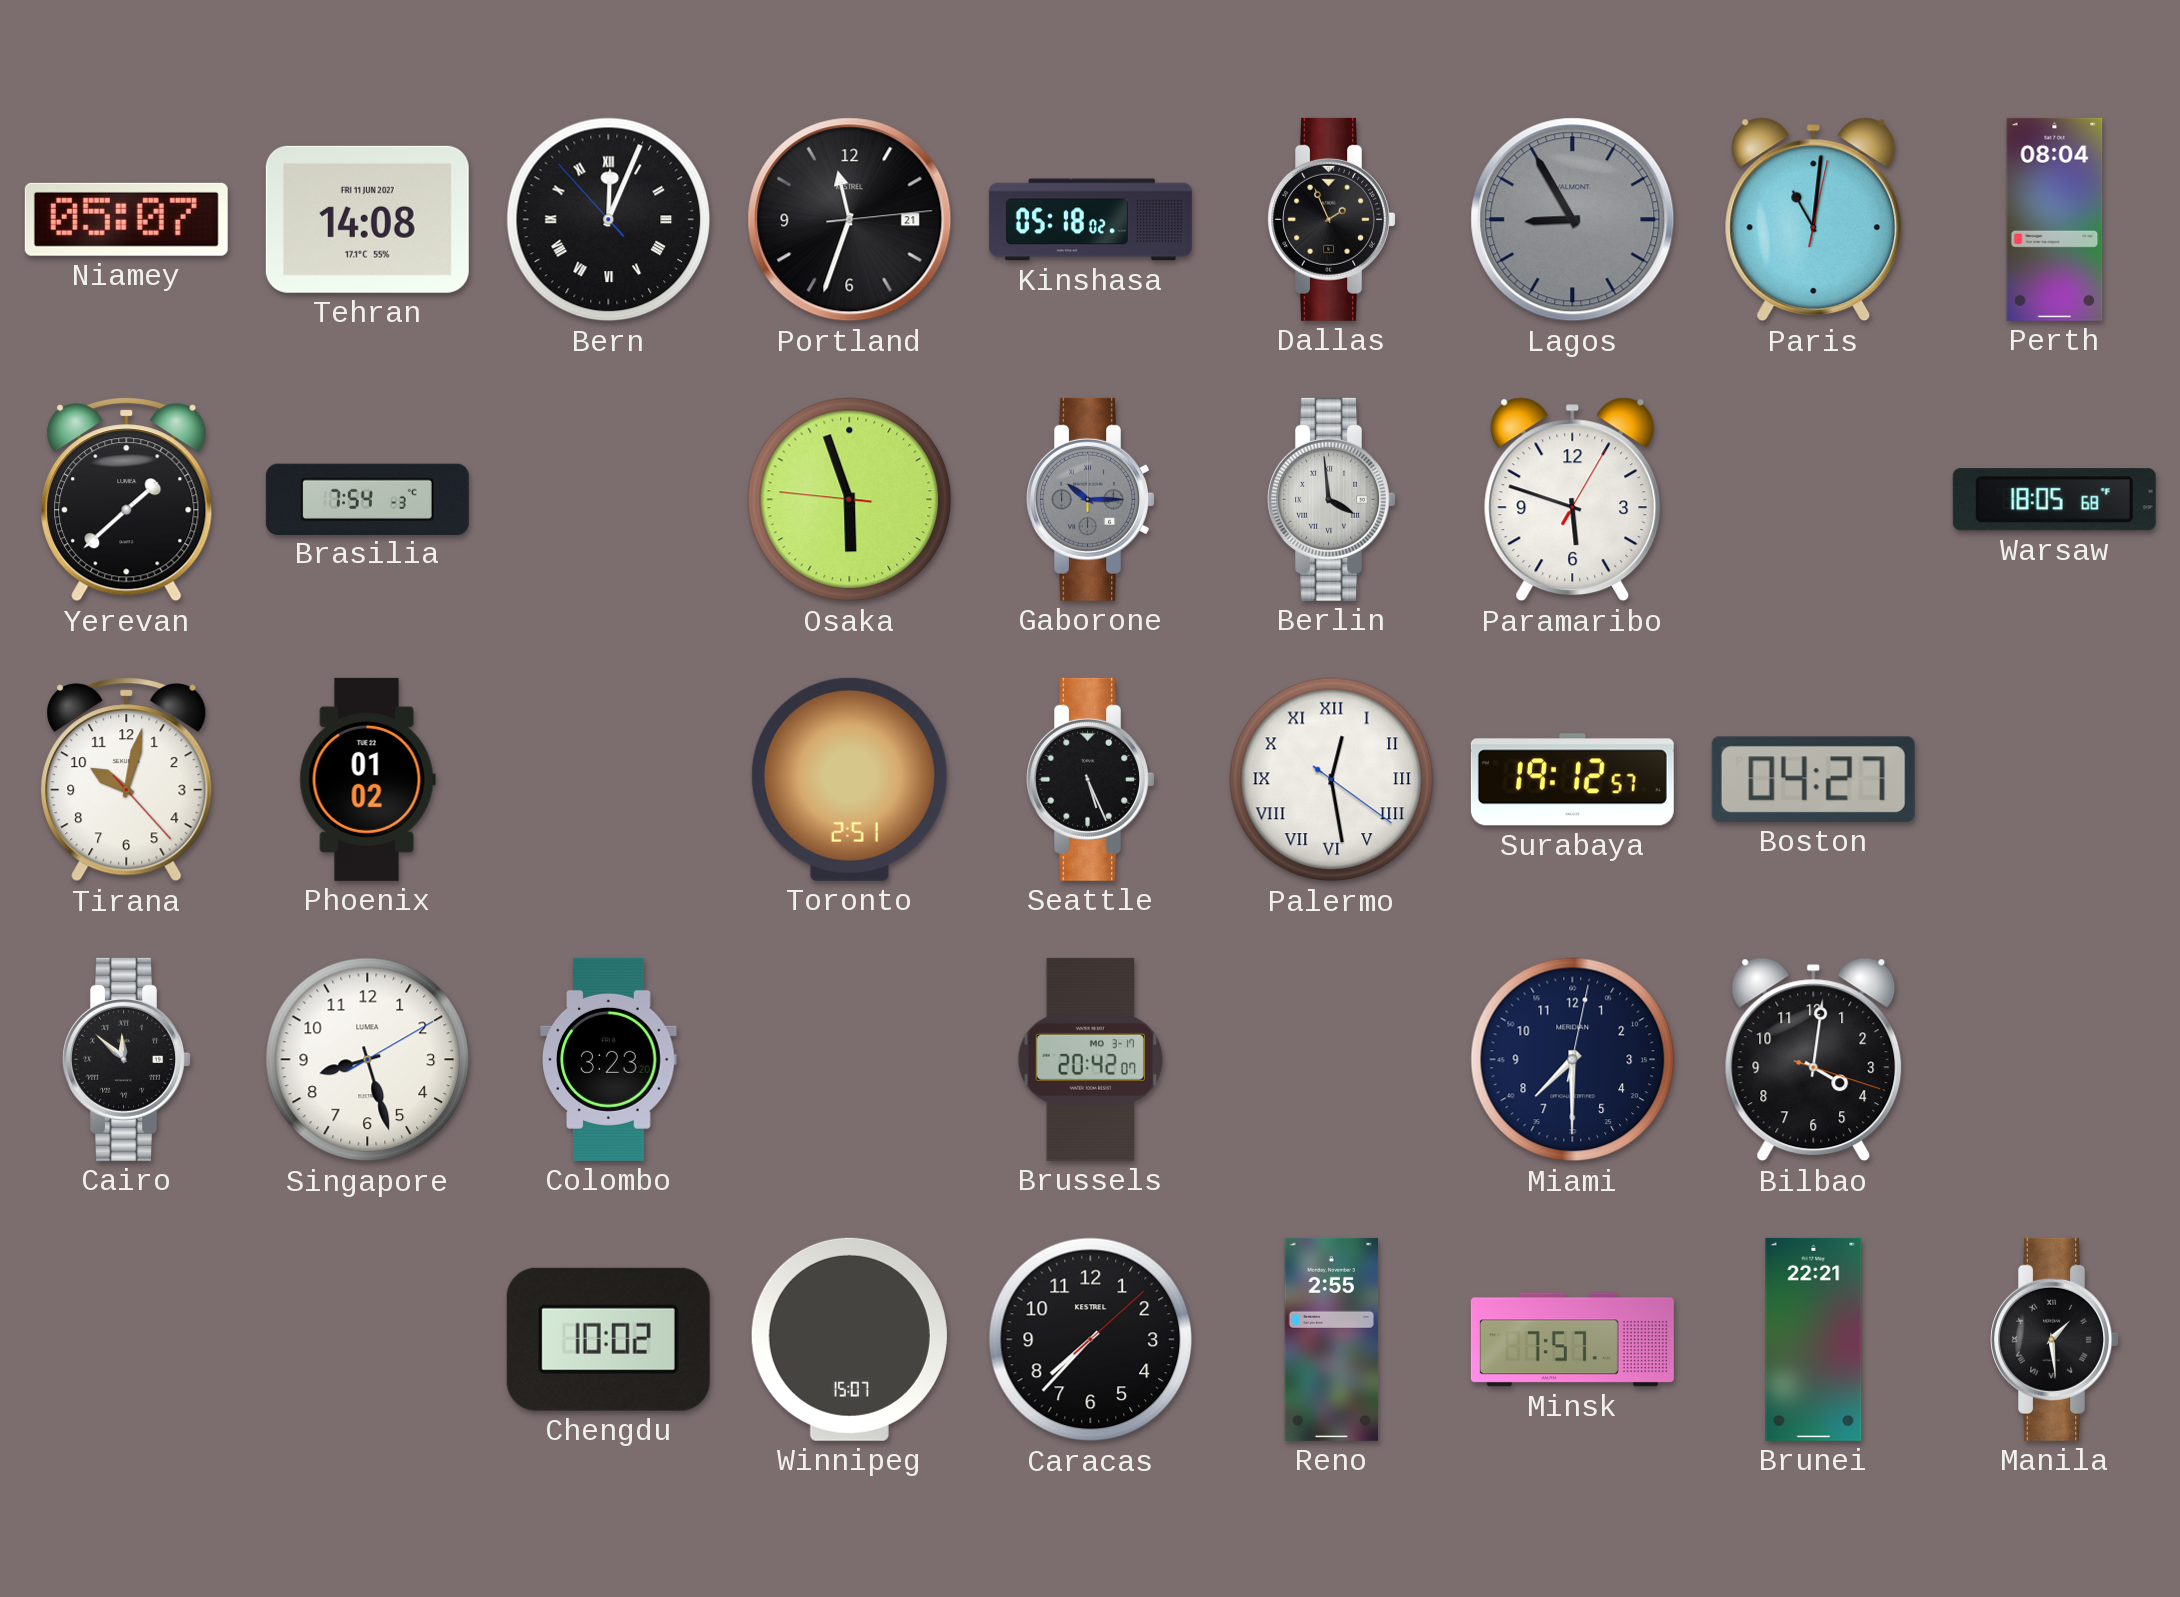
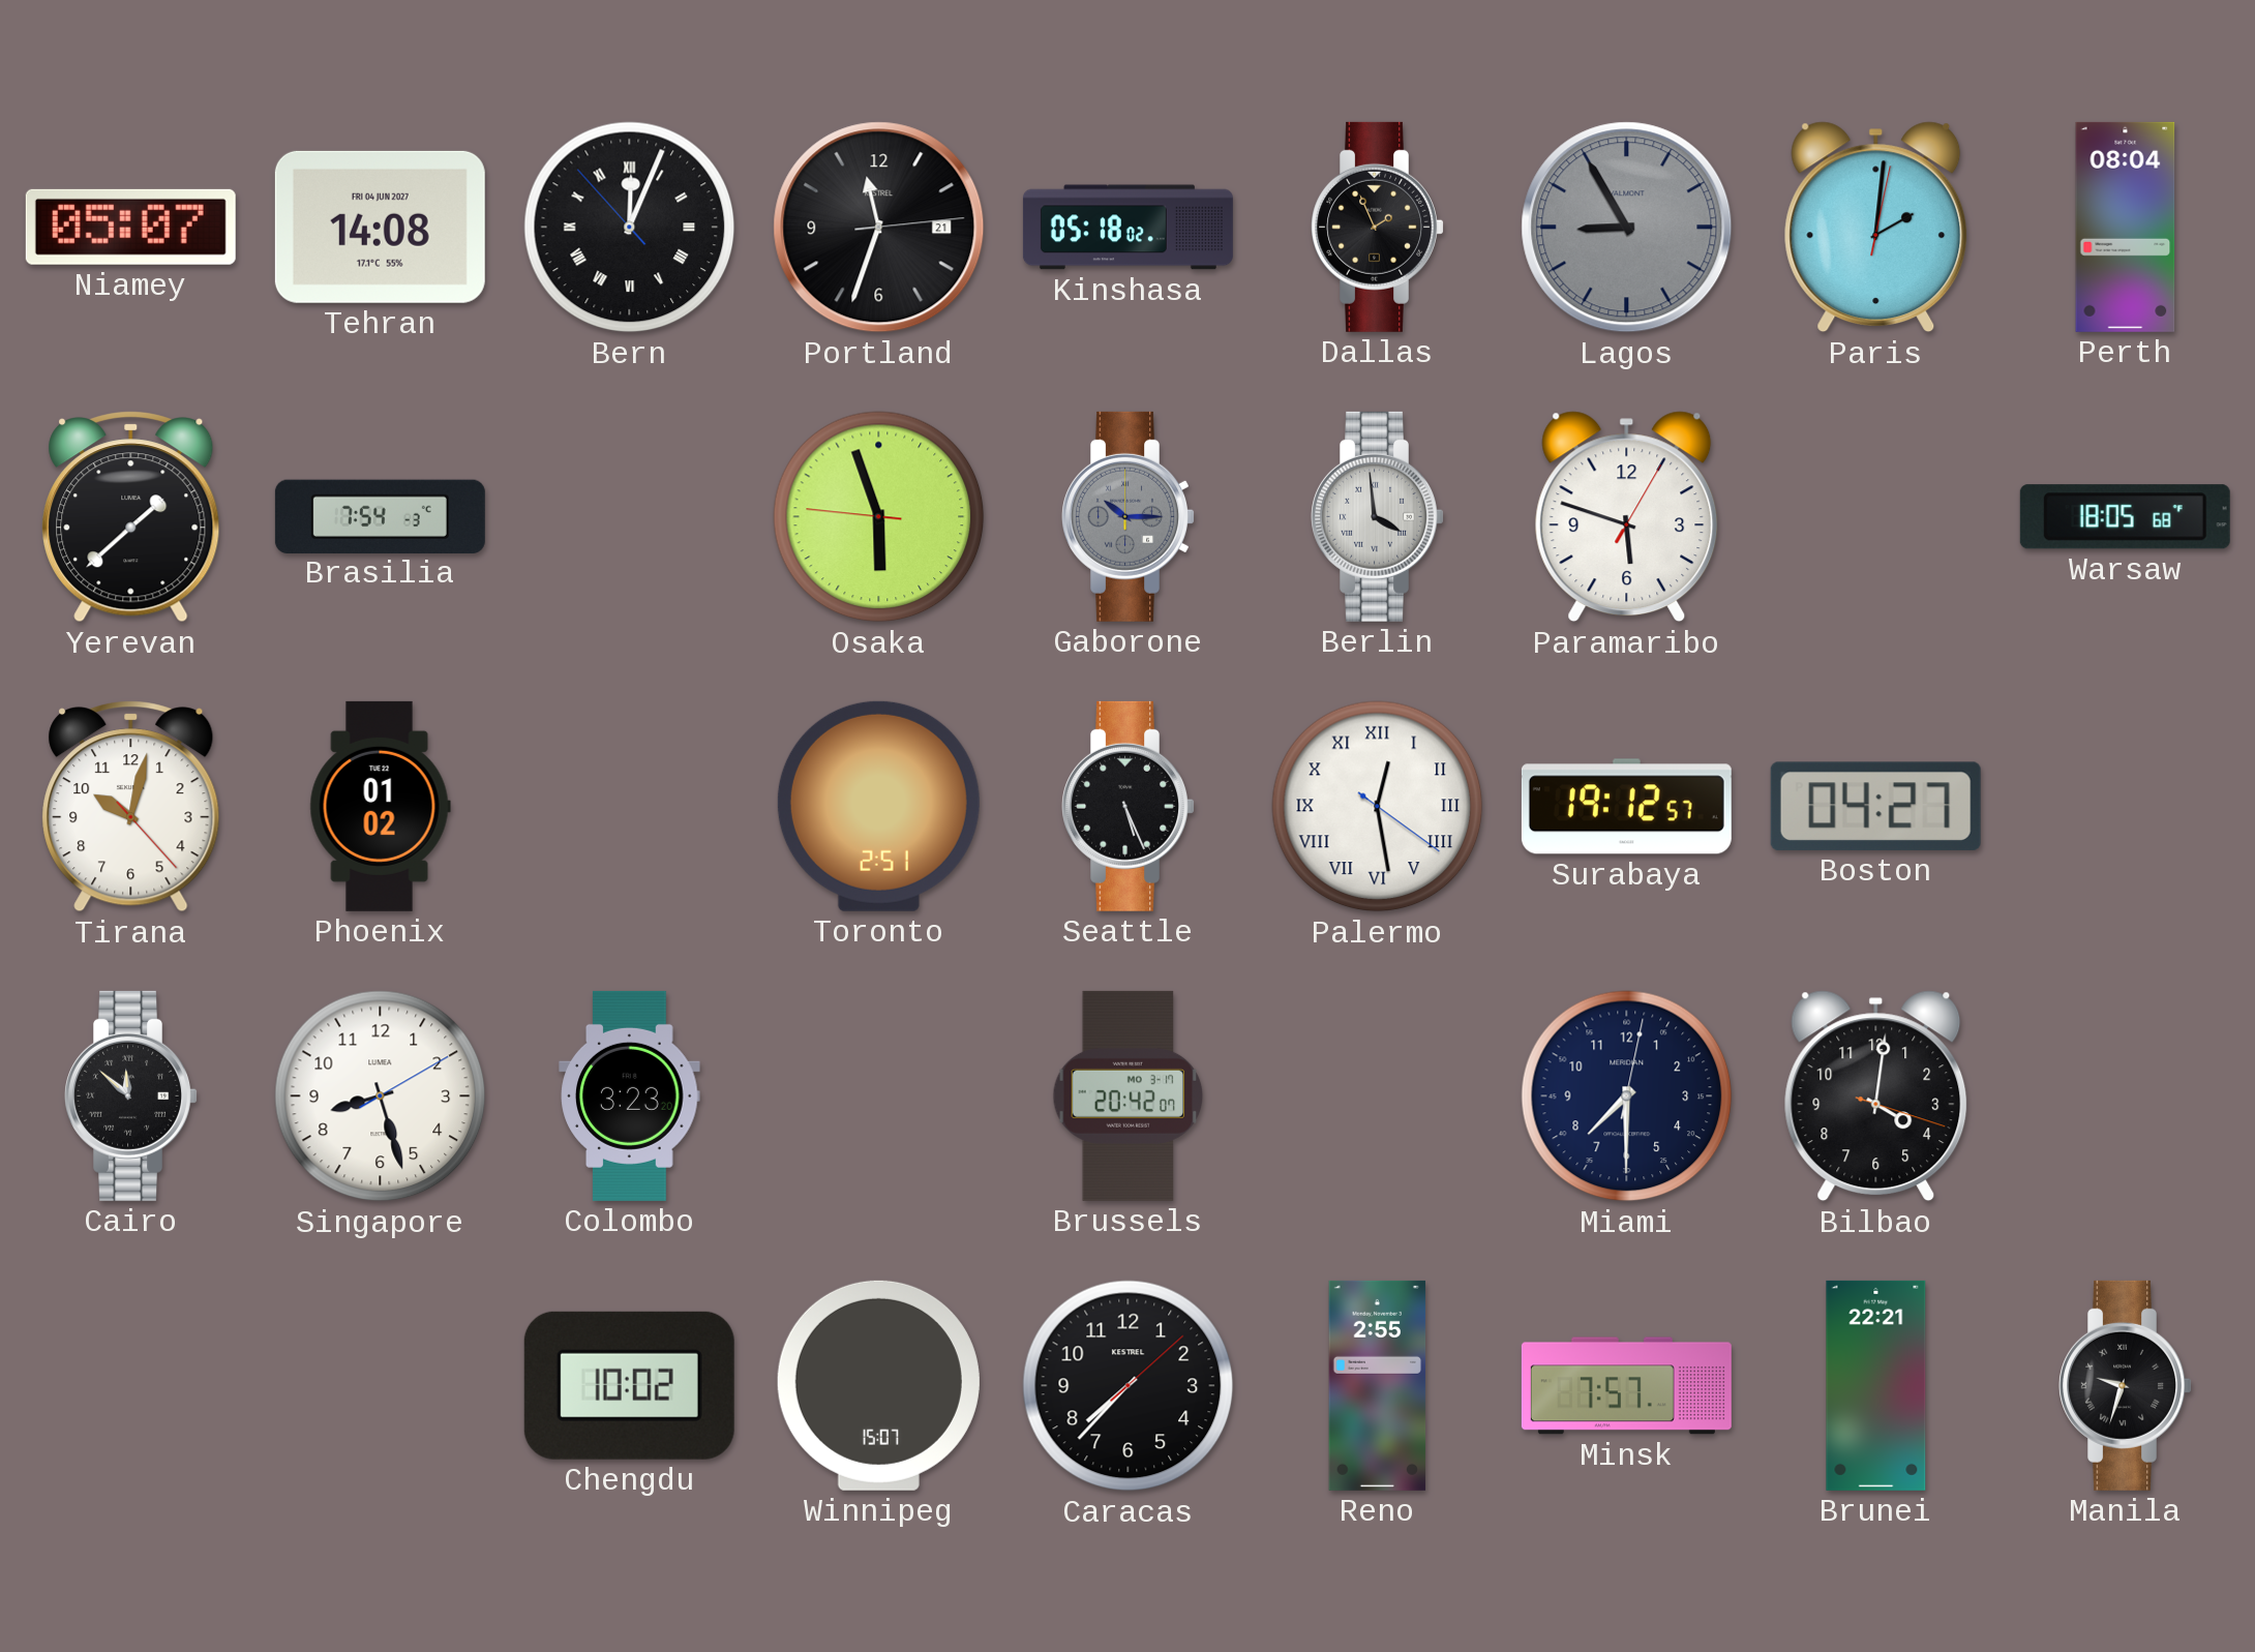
Tehran date: FRI 11 JUN 2027 -> FRI 04 JUN 2027
Paris: 11:01 -> 2:01
Manila: 1:29 -> 9:33
